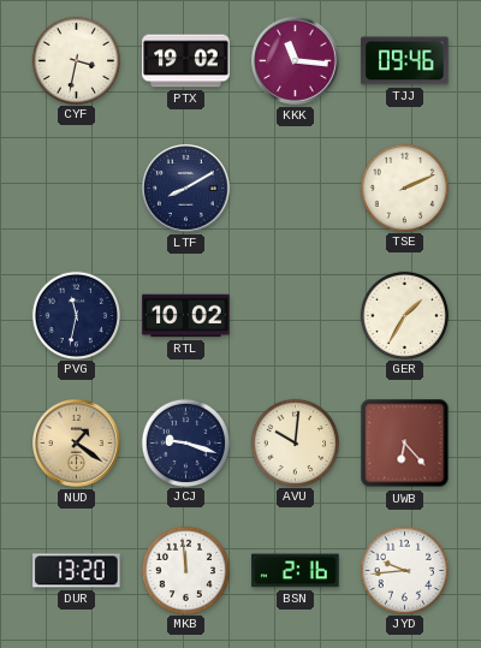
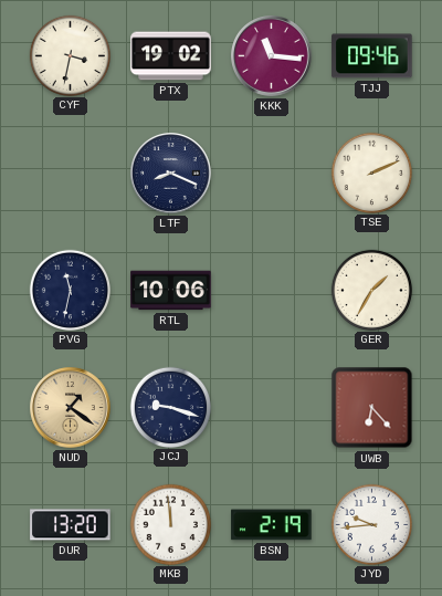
LTF: 8:10 -> 8:19
RTL: 10:02 -> 10:06
AVU: 10:01 -> none
BSN: 2:16 -> 2:19
